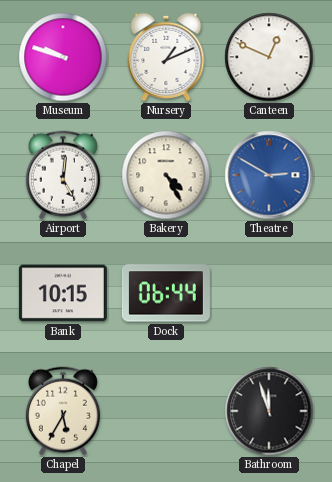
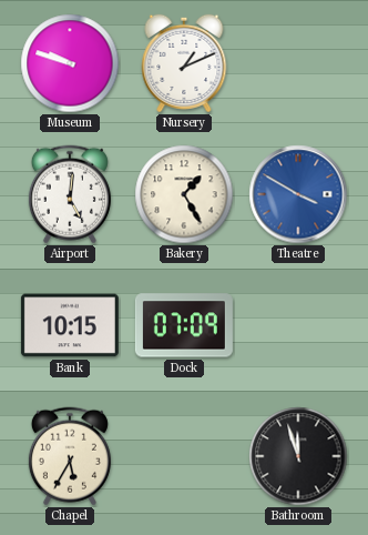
Canteen: 12:49 -> none
Bakery: 4:25 -> 1:25
Theatre: 2:50 -> 3:50
Dock: 06:44 -> 07:09
